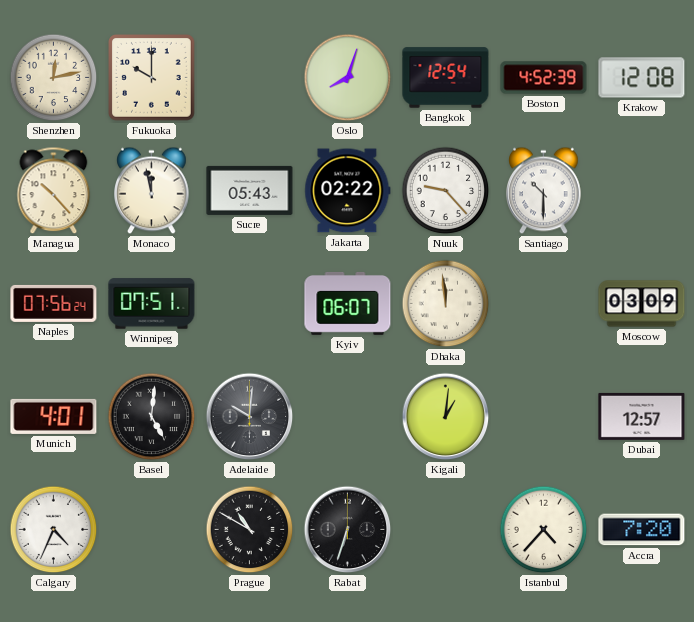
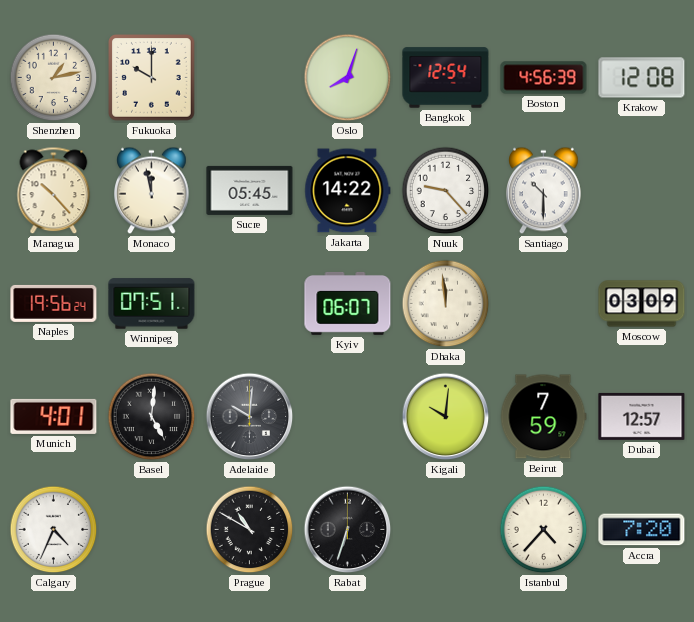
Shenzhen: 12:13 -> 1:13
Boston: 4:52 -> 4:56
Sucre: 05:43 -> 05:45
Jakarta: 02:22 -> 14:22
Naples: 07:56 -> 19:56
Kigali: 1:01 -> 10:01
Beirut: none -> 7:59
